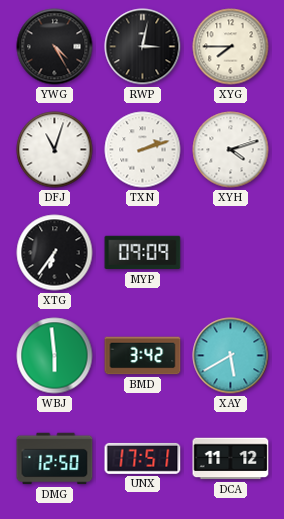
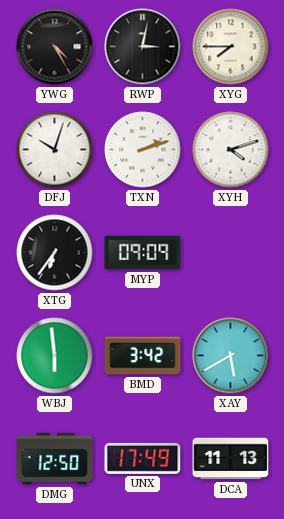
DFJ: 11:03 -> 10:03
UNX: 17:51 -> 17:49
DCA: 11:12 -> 11:13
